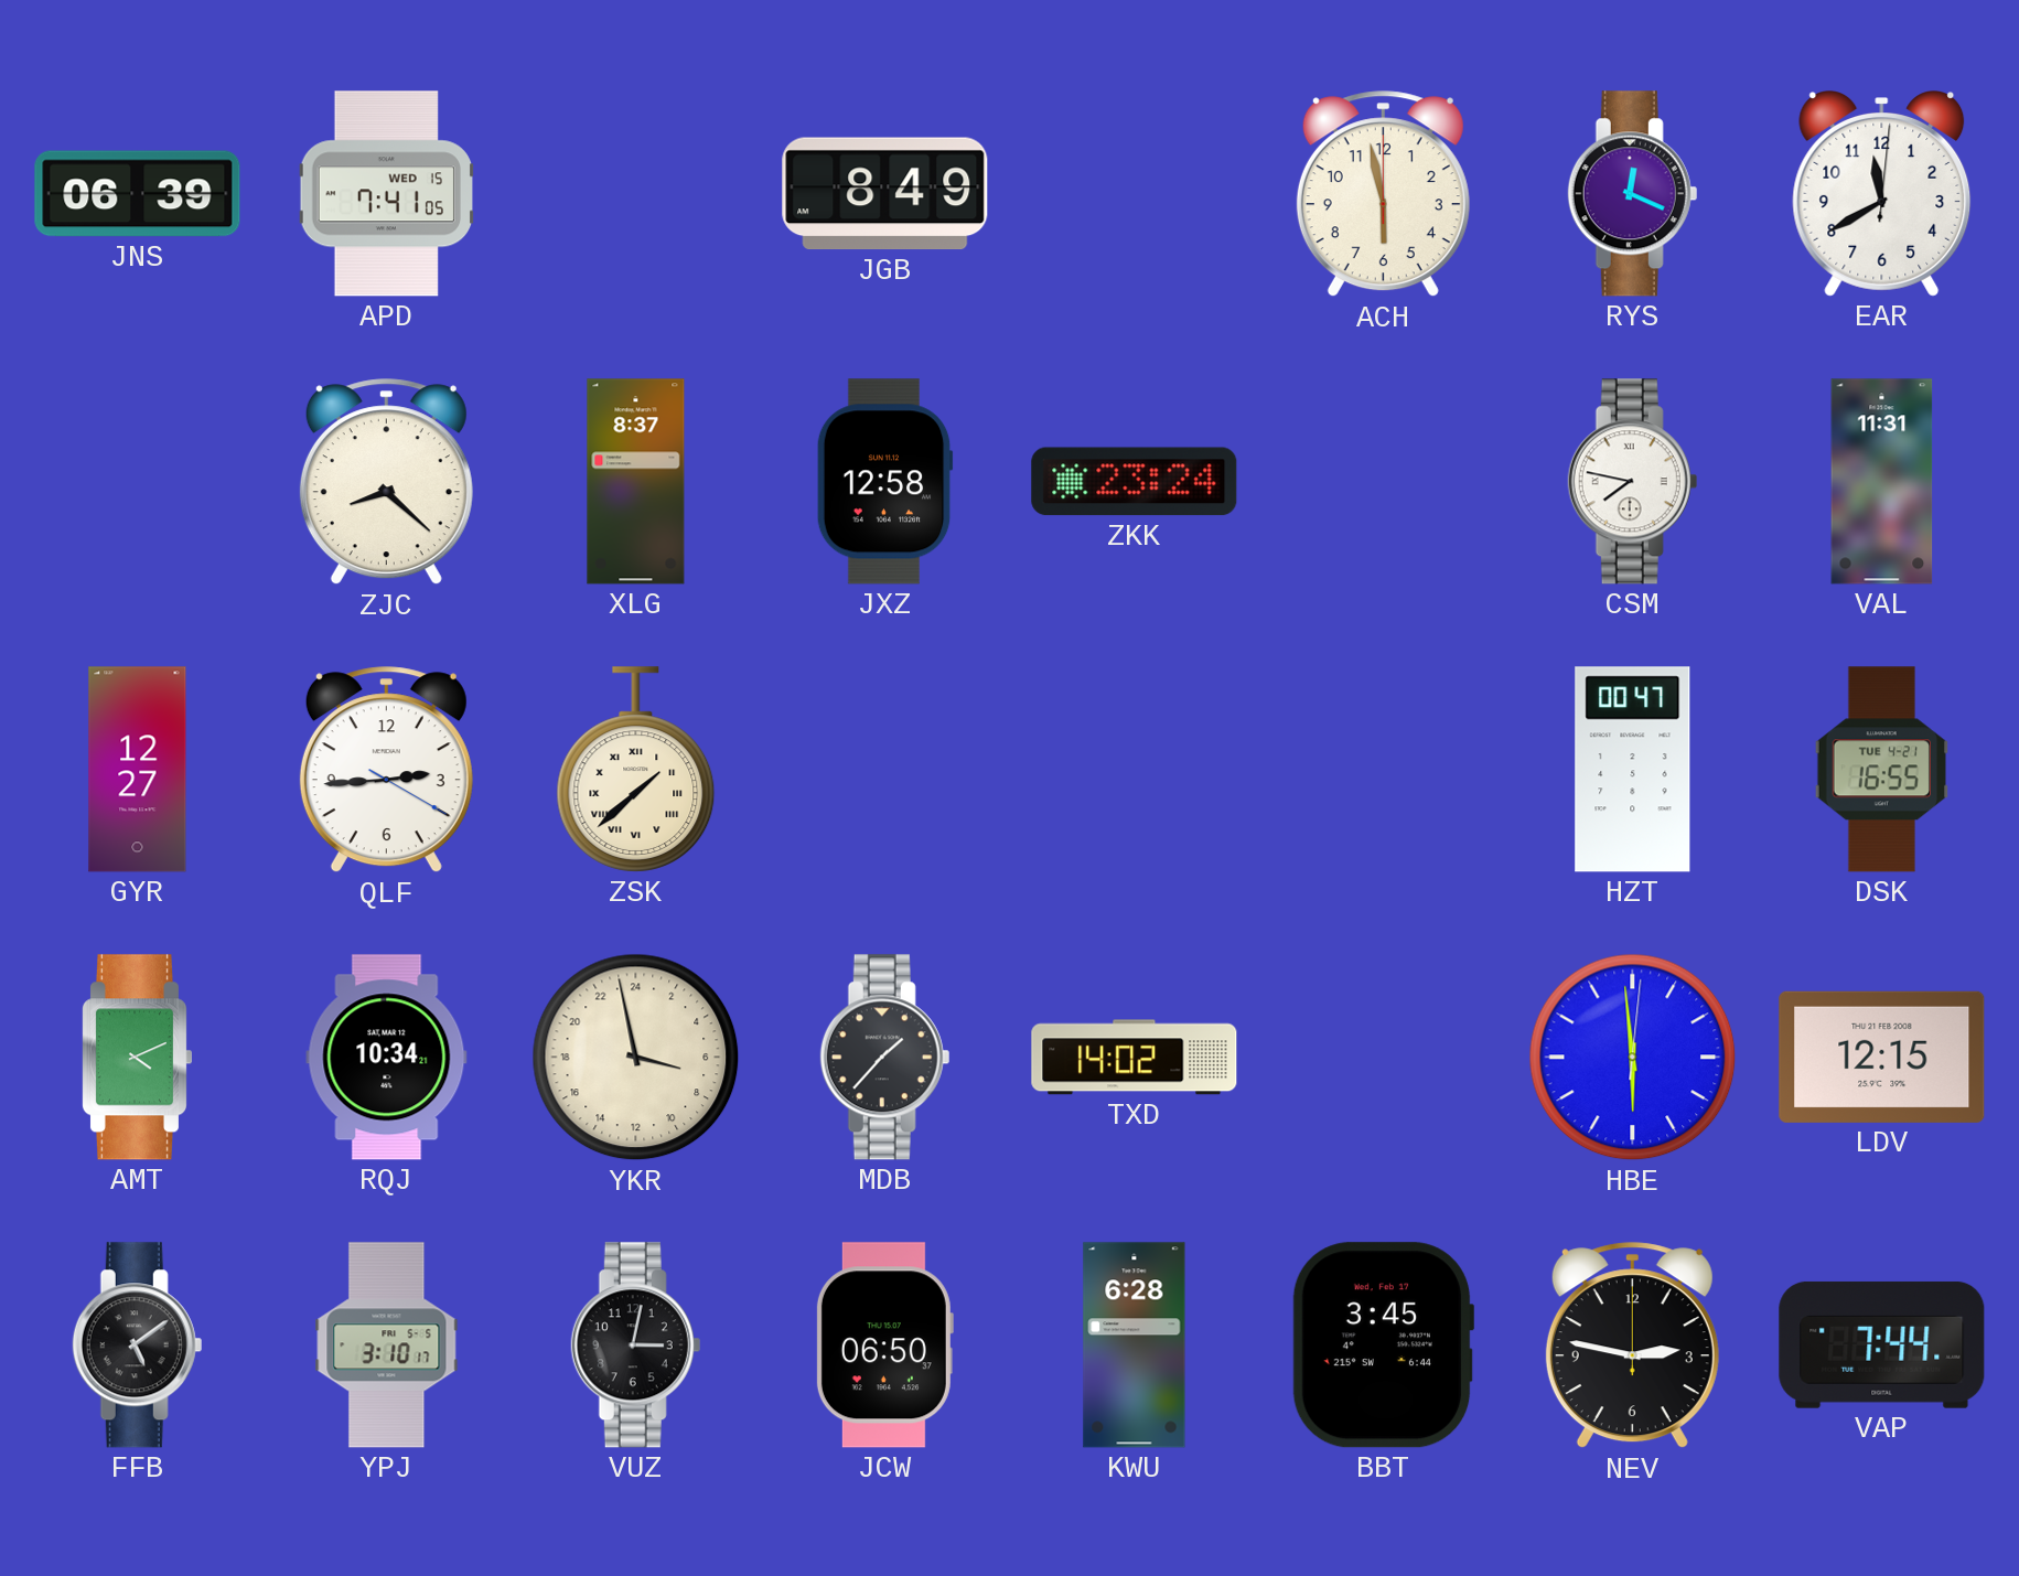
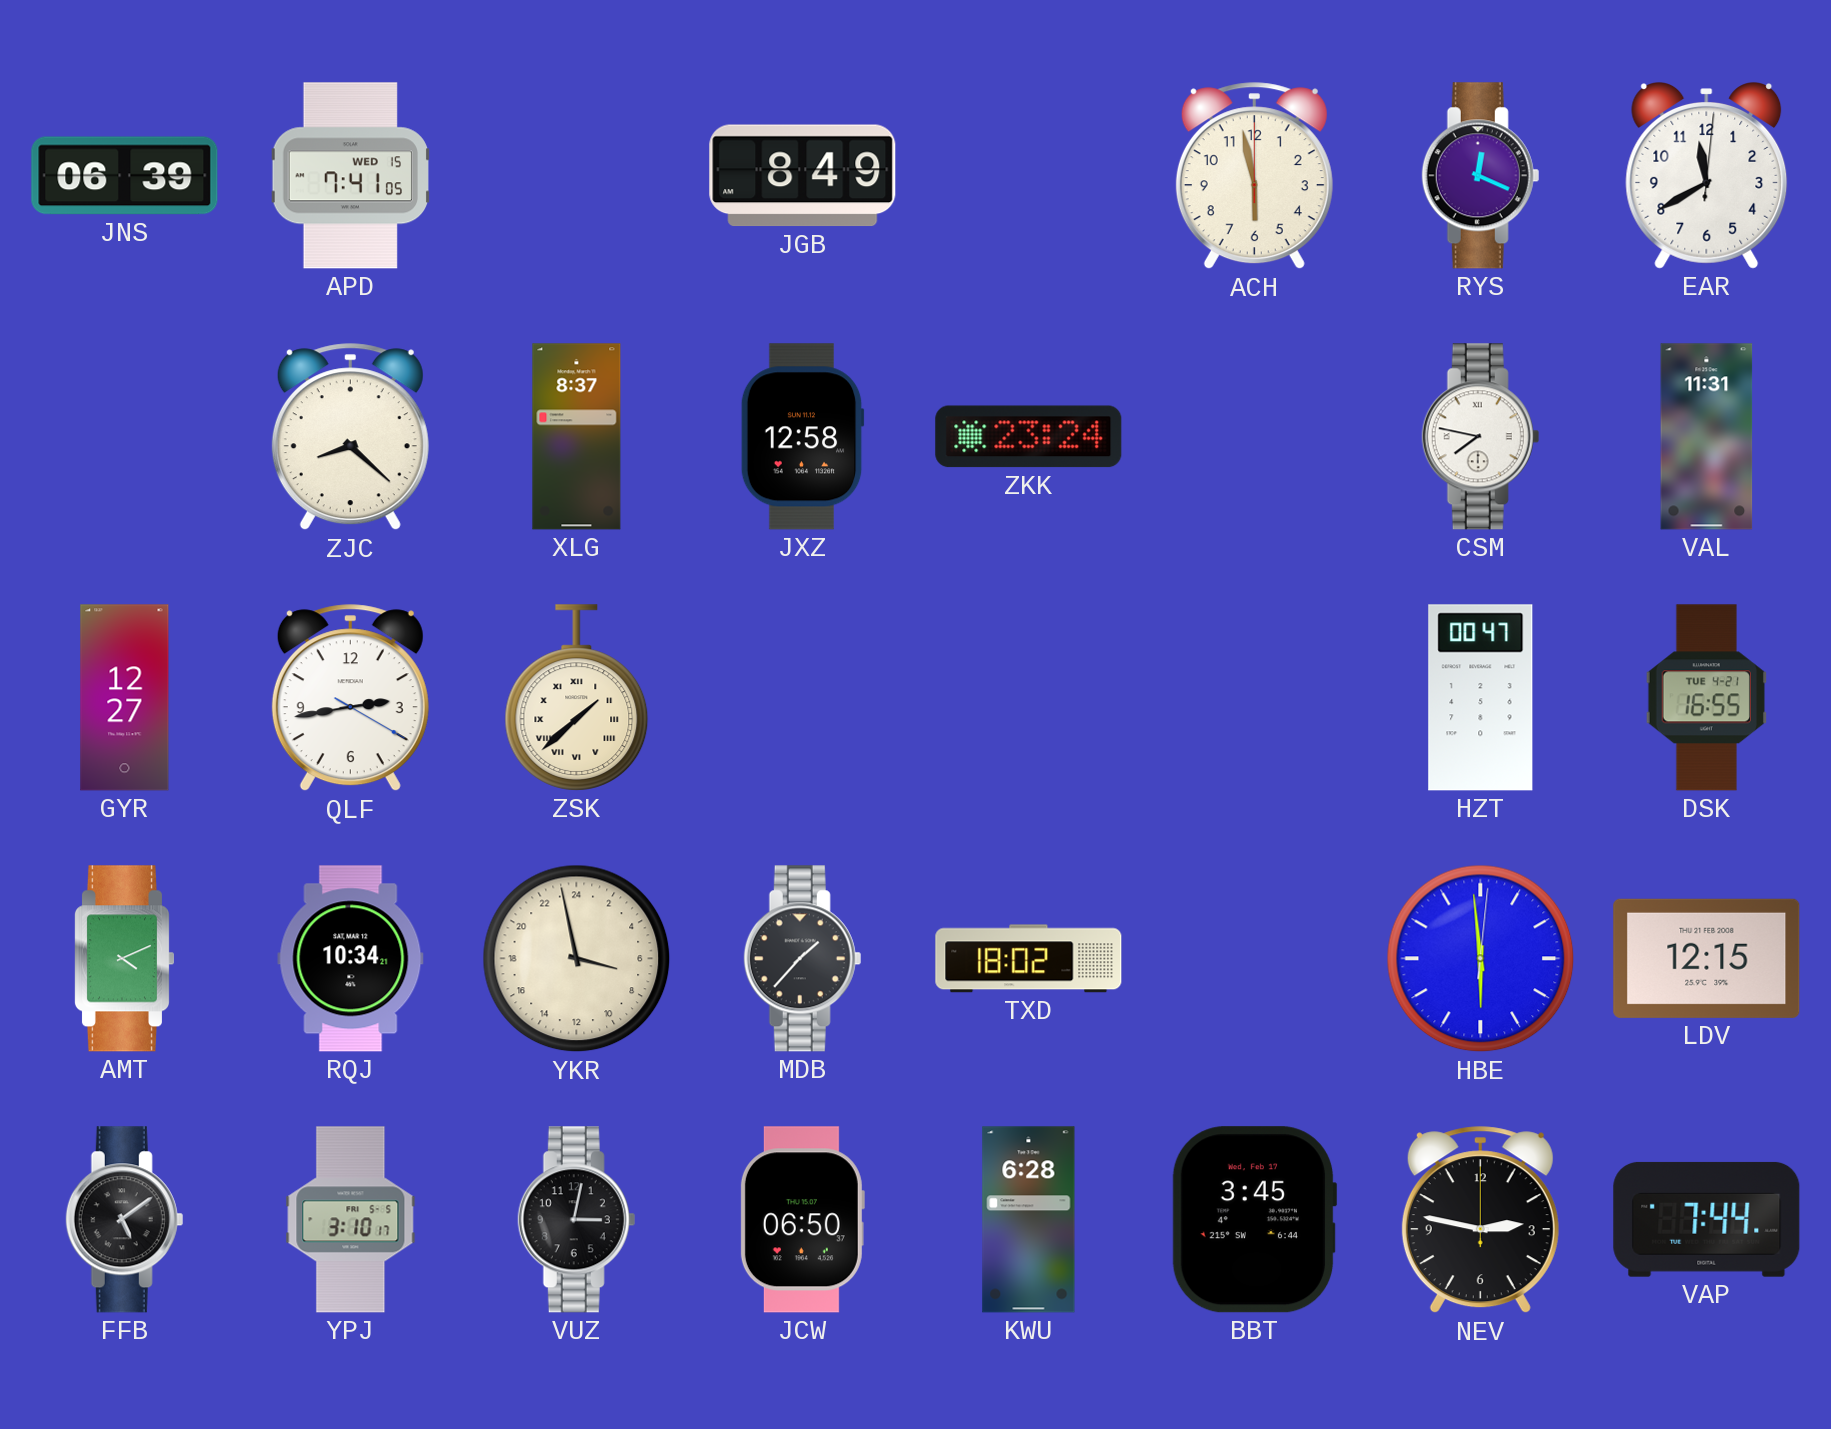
QLF: 2:44 -> 2:43
TXD: 14:02 -> 18:02
